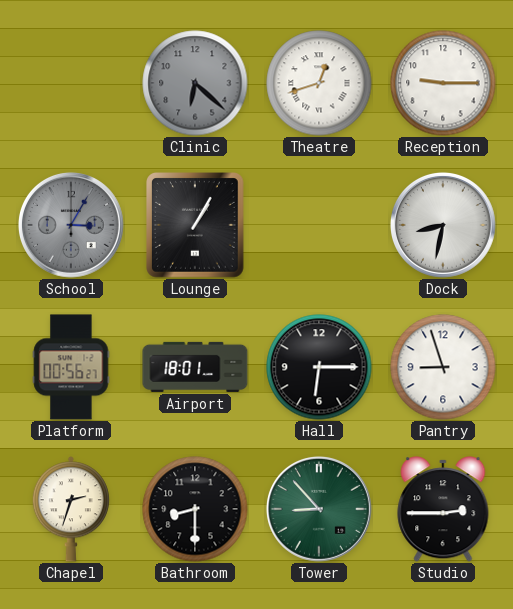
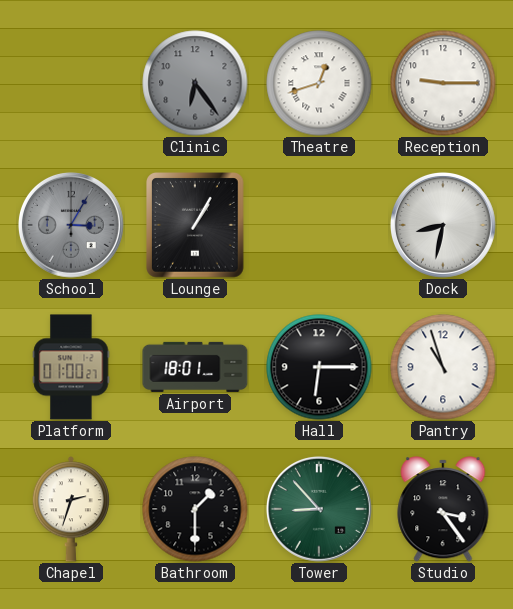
Clinic: 6:22 -> 6:24
Platform: 00:56 -> 01:00
Pantry: 8:57 -> 10:57
Bathroom: 8:30 -> 1:30
Studio: 2:45 -> 3:24
